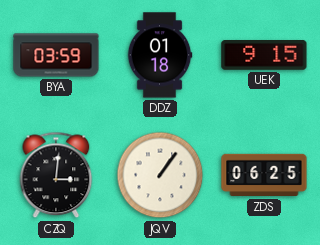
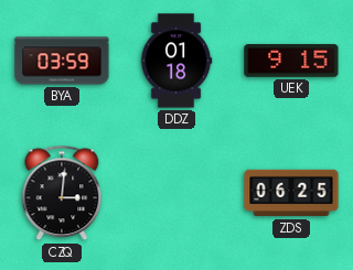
JQV: 1:06 -> none
